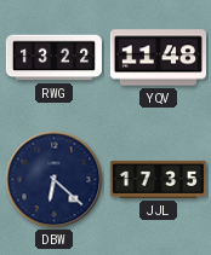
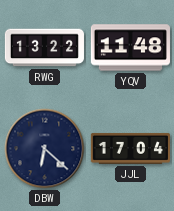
JJL: 17:35 -> 17:04
